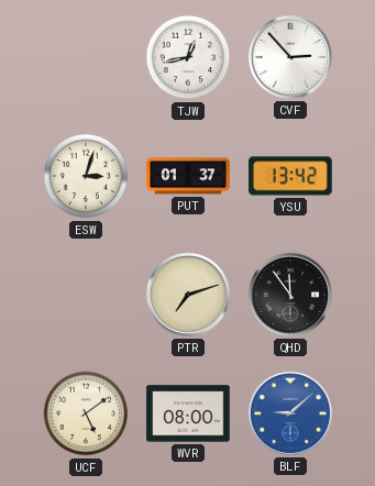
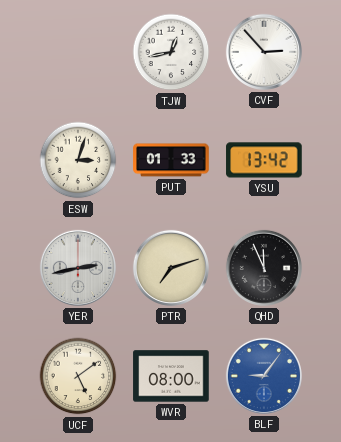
PUT: 01:37 -> 01:33
YER: none -> 2:43
QHD: 11:54 -> 11:56
BLF: 9:08 -> 9:06
